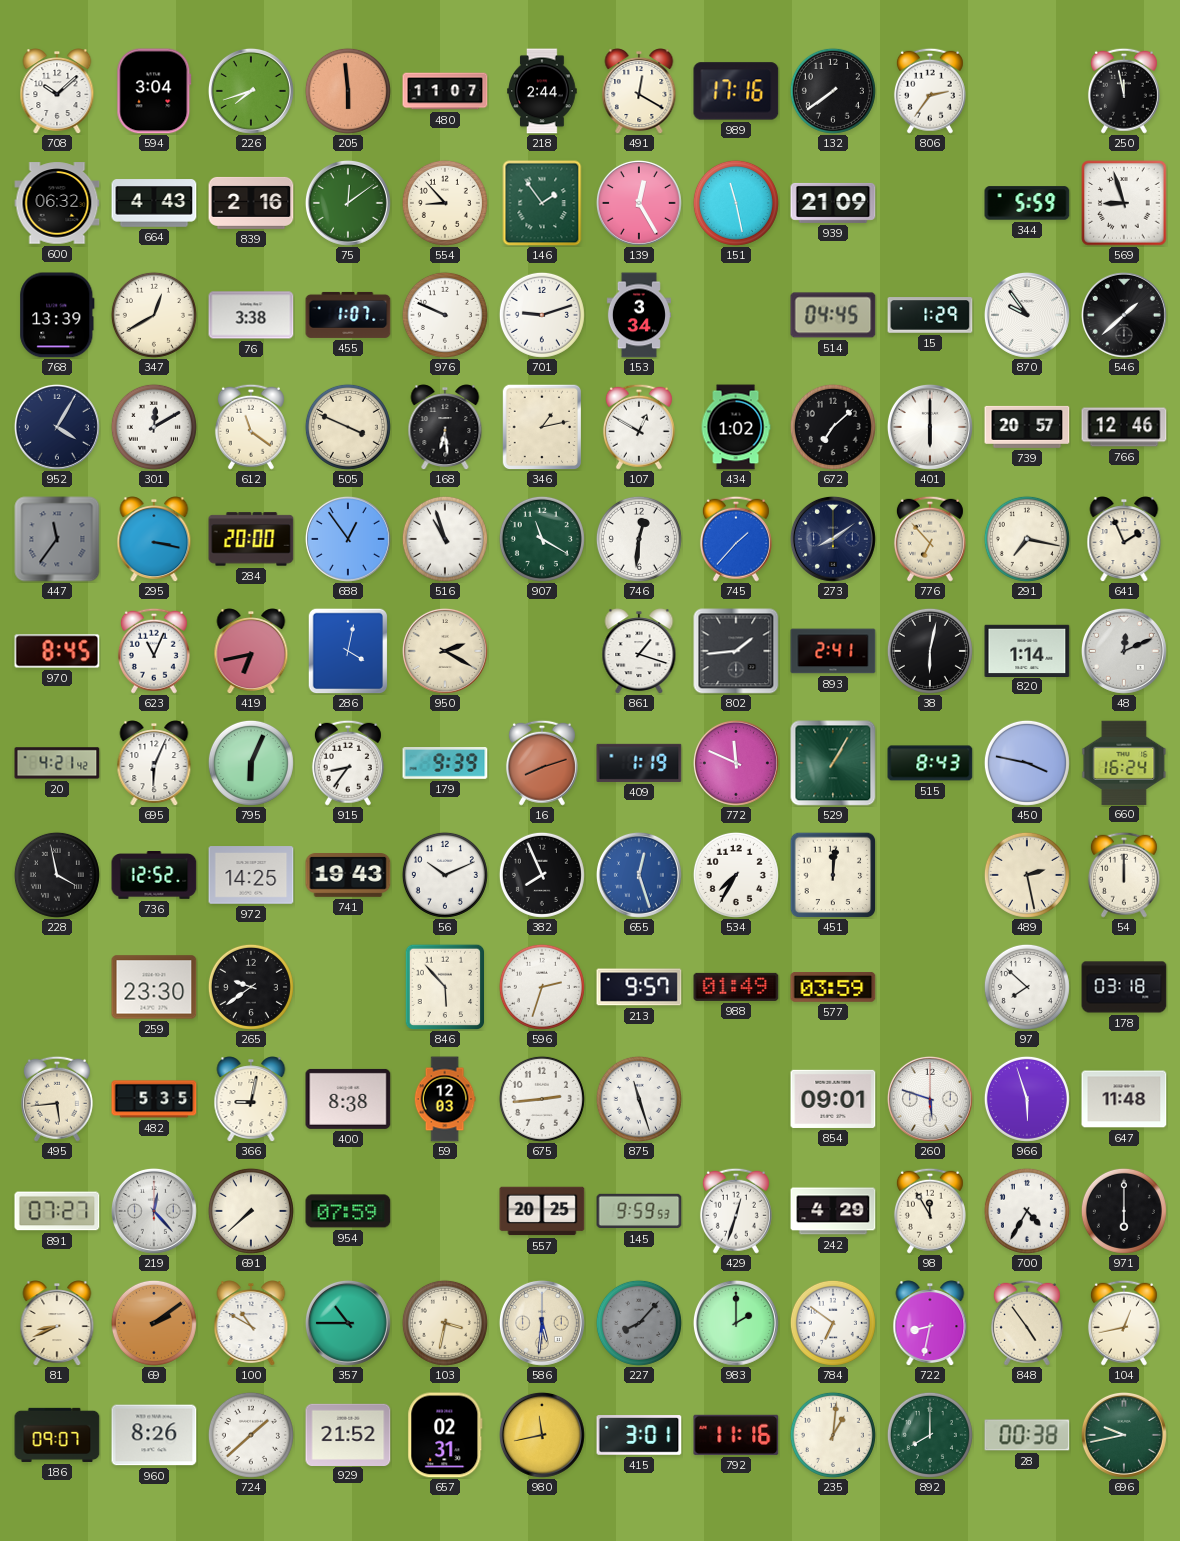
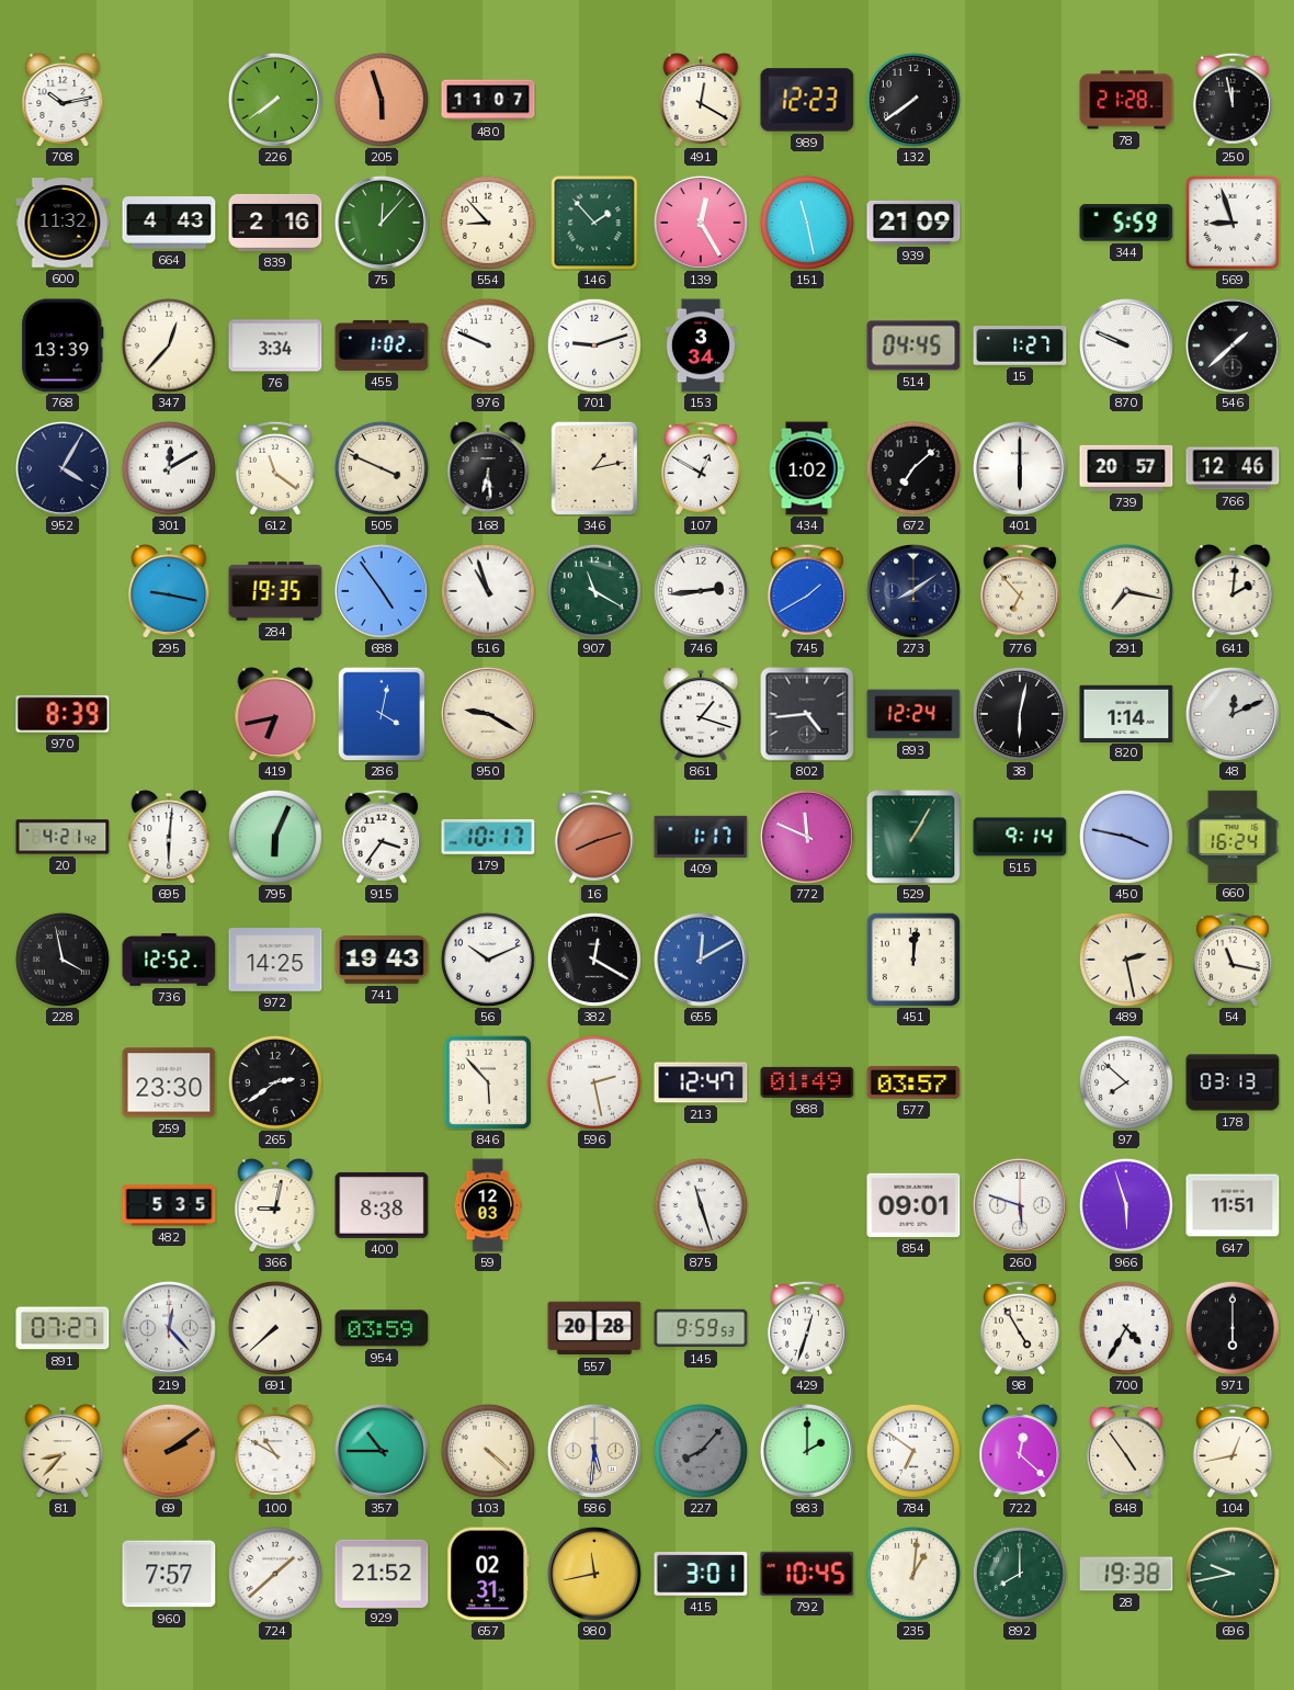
708: 10:08 -> 10:13
594: 3:04 -> none
226: 7:42 -> 7:39
205: 5:59 -> 5:57
218: 2:44 -> none
989: 17:16 -> 12:23
806: 2:36 -> none
78: none -> 21:28
600: 06:32 -> 11:32
75: 12:09 -> 12:07
146: 1:54 -> 1:53
347: 12:40 -> 12:37
76: 3:38 -> 3:34
455: 1:07 -> 1:02
15: 1:29 -> 1:27
870: 9:54 -> 9:49
447: 11:36 -> none
295: 3:17 -> 9:17
284: 20:00 -> 19:35
688: 12:54 -> 4:54
746: 12:31 -> 2:44
745: 1:37 -> 1:40
641: 1:56 -> 2:01
970: 8:45 -> 8:39
623: 11:04 -> none
950: 2:20 -> 9:20
802: 1:44 -> 4:44
893: 2:41 -> 12:24
695: 6:04 -> 6:01
915: 8:36 -> 3:36
179: 9:39 -> 10:17
409: 1:19 -> 1:17
515: 8:43 -> 9:14
382: 7:56 -> 12:20
655: 12:27 -> 12:10
534: 7:35 -> none
54: 12:00 -> 11:17
265: 9:39 -> 2:39
596: 2:33 -> 2:28
213: 9:57 -> 12:47
577: 03:59 -> 03:57
178: 03:18 -> 03:13
495: 5:44 -> none
675: 2:44 -> none
647: 11:48 -> 11:51
954: 07:59 -> 03:59
557: 20:25 -> 20:28
242: 4:29 -> none
98: 11:55 -> 4:55
81: 8:41 -> 8:37
103: 3:32 -> 4:22
722: 8:32 -> 12:22
186: 09:07 -> none
960: 8:26 -> 7:57
792: 11:16 -> 10:45
28: 00:38 -> 19:38
